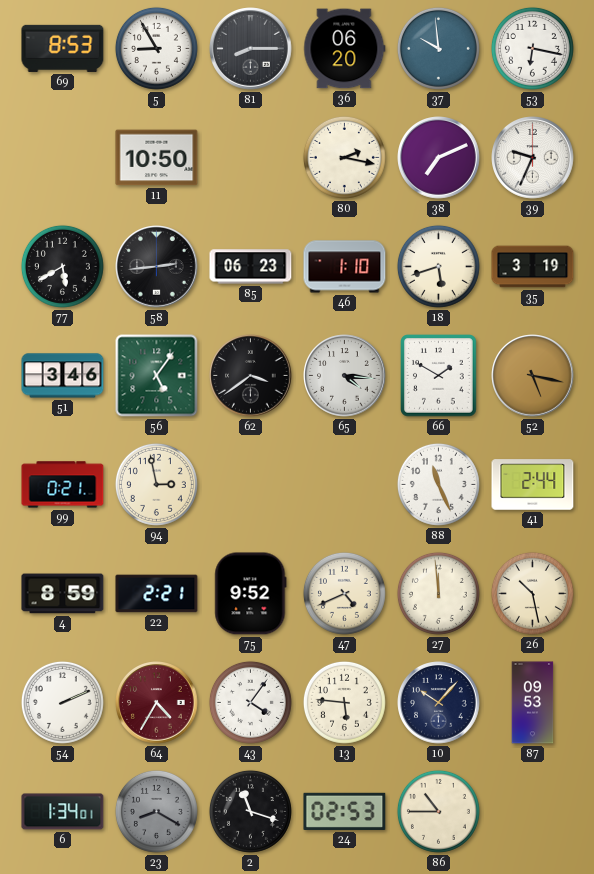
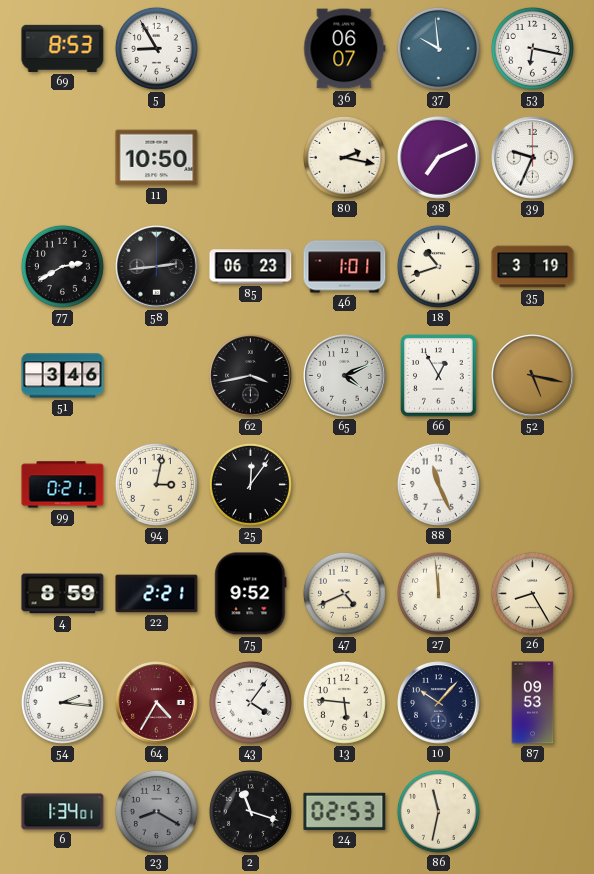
81: 8:15 -> none
36: 06:20 -> 06:07
77: 5:40 -> 2:40
46: 1:10 -> 1:01
18: 5:42 -> 10:42
56: 5:06 -> none
62: 3:39 -> 3:43
65: 4:16 -> 4:11
66: 1:50 -> 12:55
94: 2:58 -> 3:02
25: none -> 12:06
41: 2:44 -> none
26: 10:28 -> 8:25
54: 2:11 -> 2:16
86: 10:45 -> 11:32
